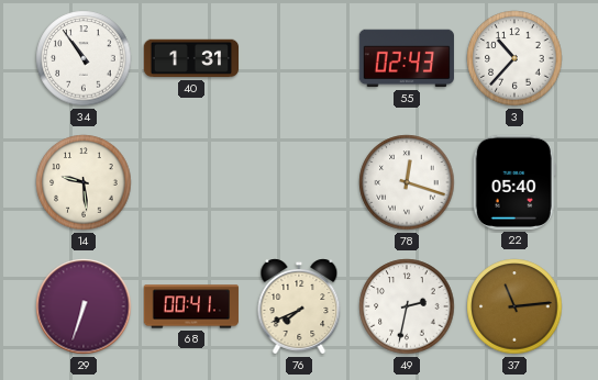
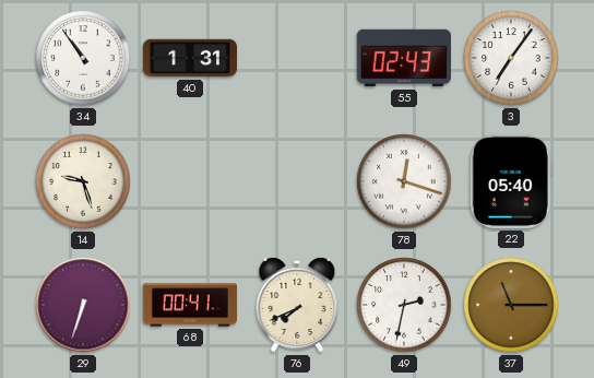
3: 10:37 -> 7:06
14: 9:29 -> 9:27
37: 11:14 -> 11:15
